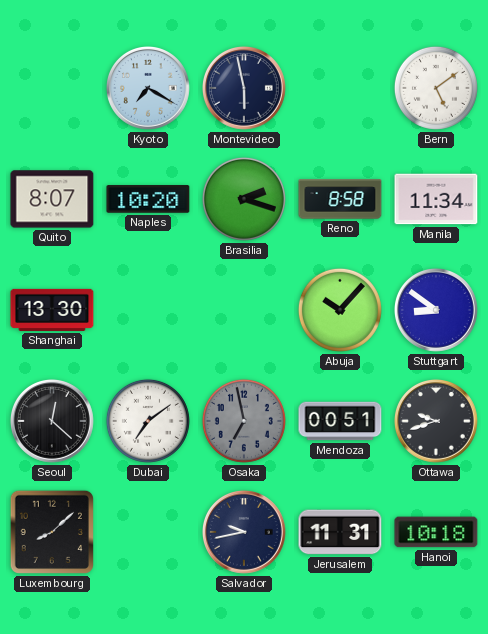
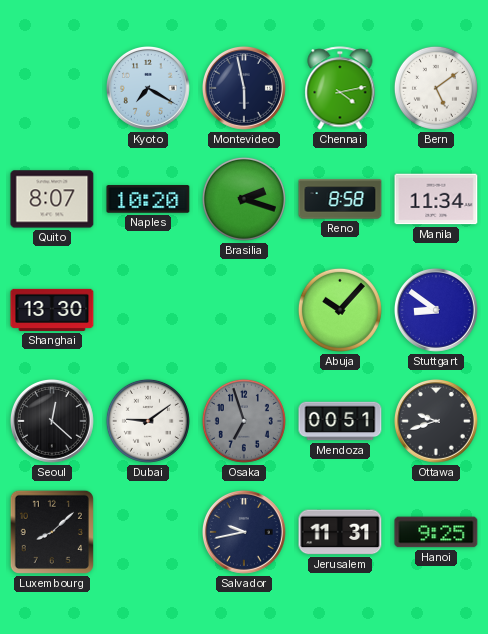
Chennai: none -> 4:13
Dubai: 7:09 -> 9:09
Osaka: 6:58 -> 6:57
Hanoi: 10:18 -> 9:25
